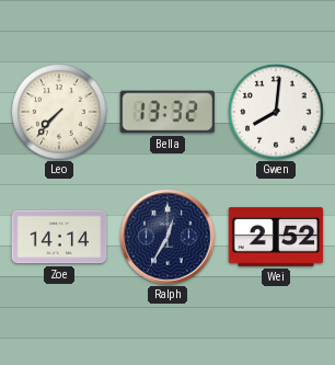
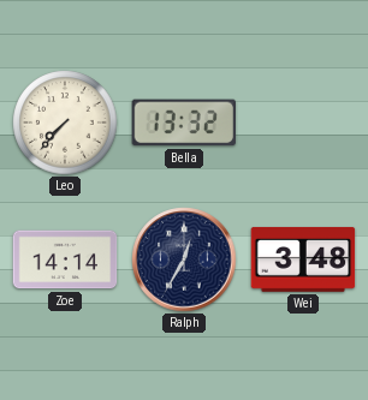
Gwen: 8:01 -> none
Wei: 2:52 -> 3:48
